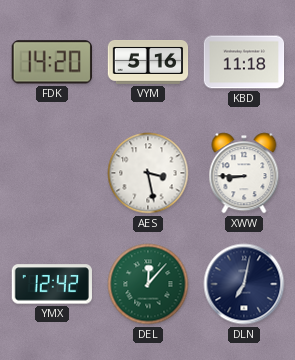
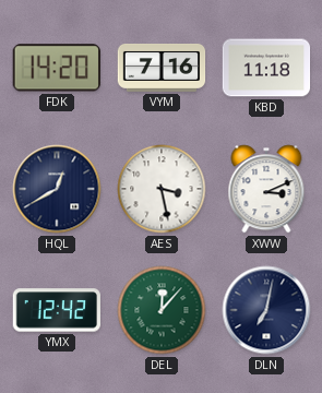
VYM: 5:16 -> 7:16
HQL: none -> 12:40
XWW: 8:45 -> 3:11
